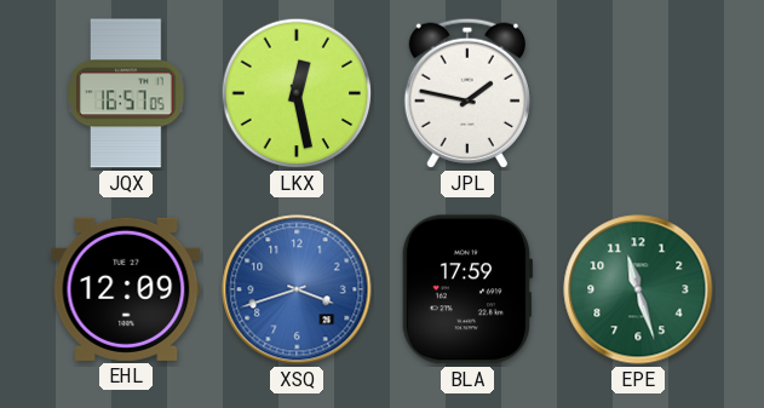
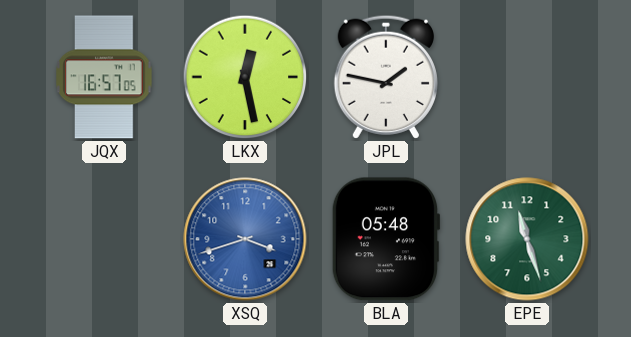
EHL: 12:09 -> none
BLA: 17:59 -> 05:48
